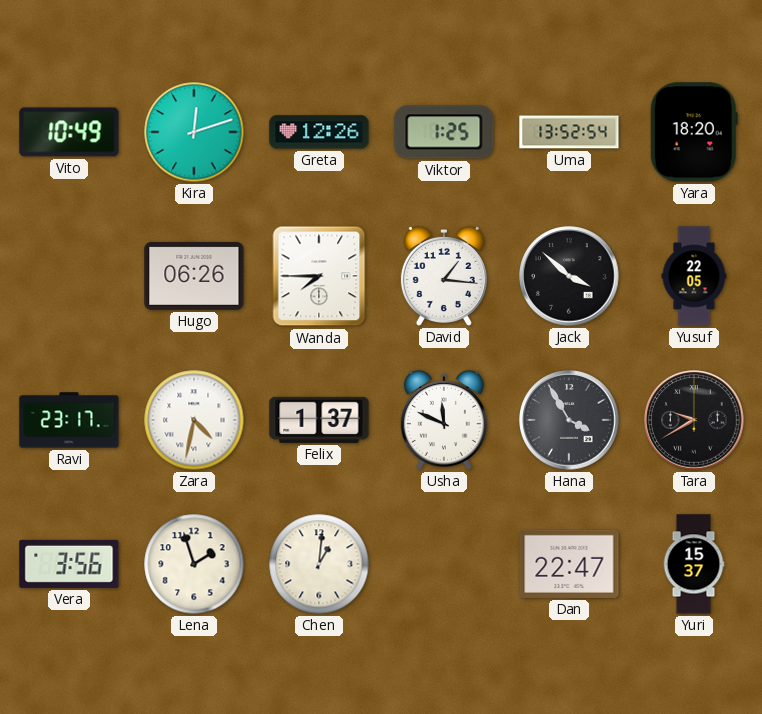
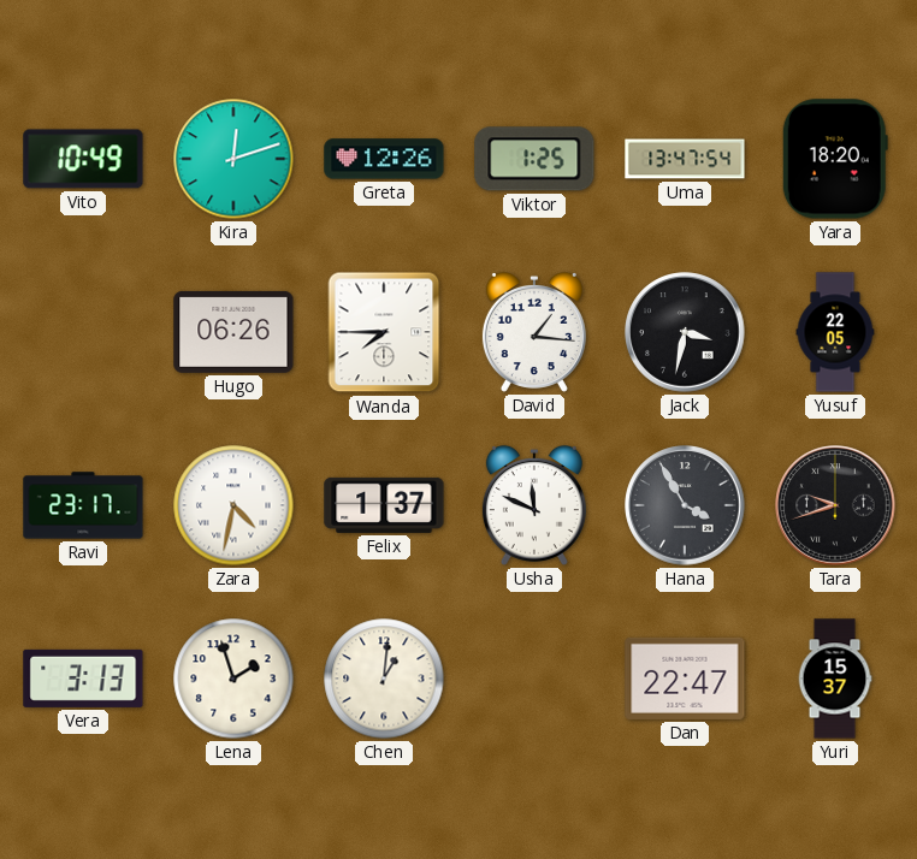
Uma: 13:52 -> 13:47
Jack: 3:52 -> 3:32
Tara: 9:40 -> 9:42
Vera: 3:56 -> 3:13
